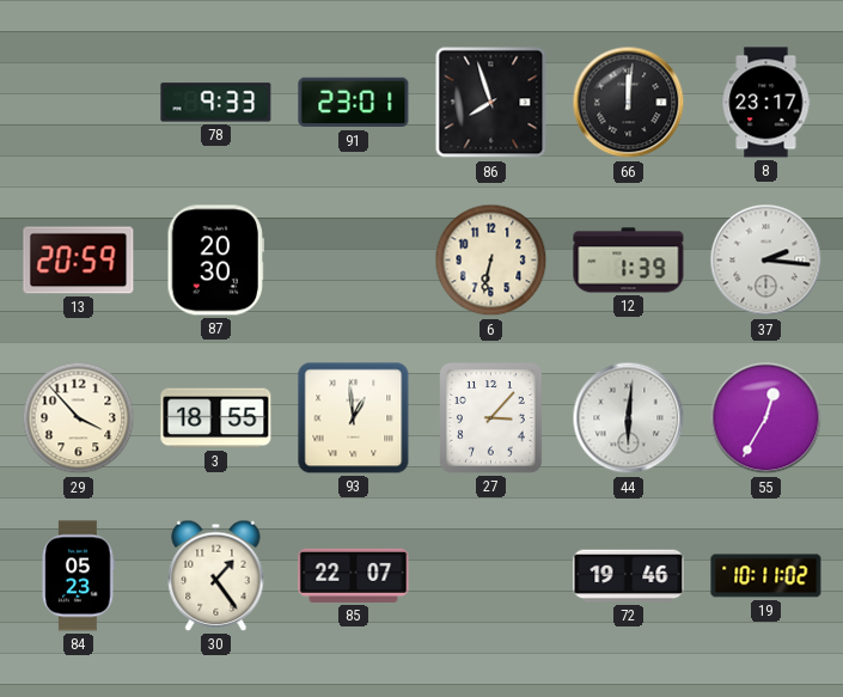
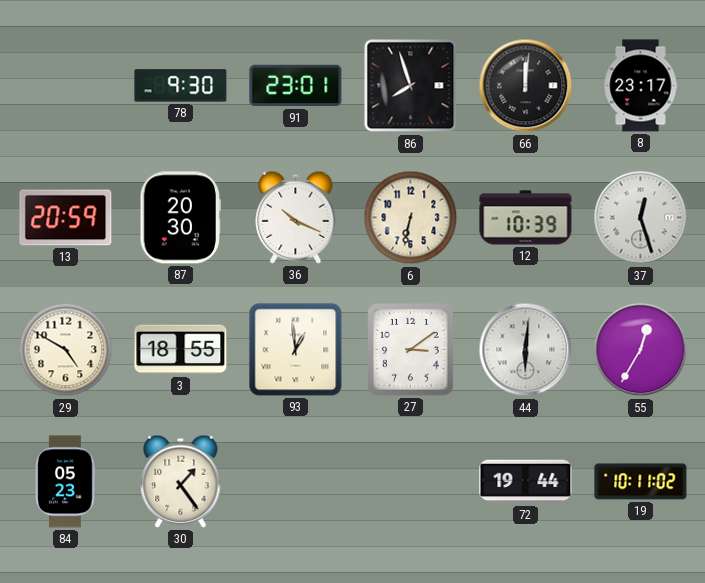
78: 9:33 -> 9:30
36: none -> 10:19
12: 1:39 -> 10:39
37: 2:16 -> 12:27
29: 3:53 -> 4:50
27: 3:07 -> 3:09
85: 22:07 -> none
72: 19:46 -> 19:44
